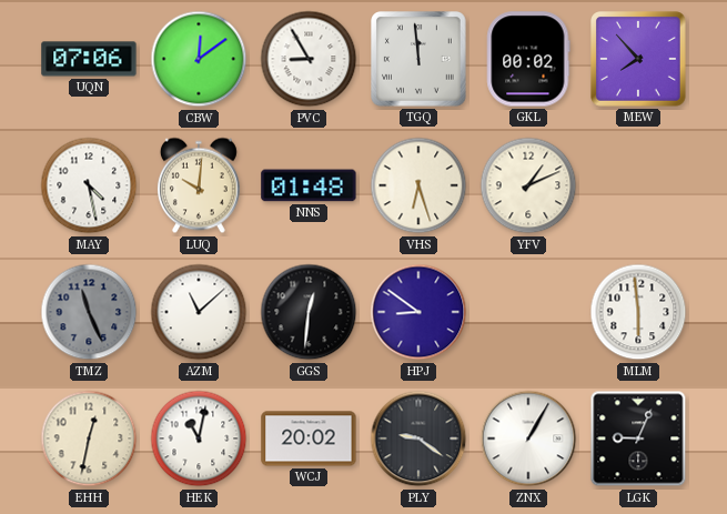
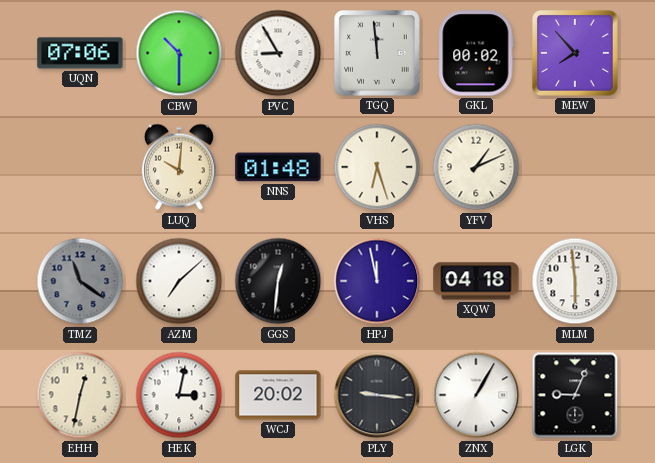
CBW: 12:09 -> 10:30
MAY: 4:28 -> none
TMZ: 11:26 -> 11:21
AZM: 11:08 -> 7:08
HPJ: 8:51 -> 11:58
XQW: none -> 04:18
HEK: 11:02 -> 3:02
PLY: 9:21 -> 9:16
